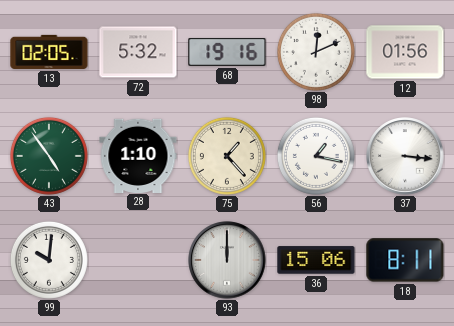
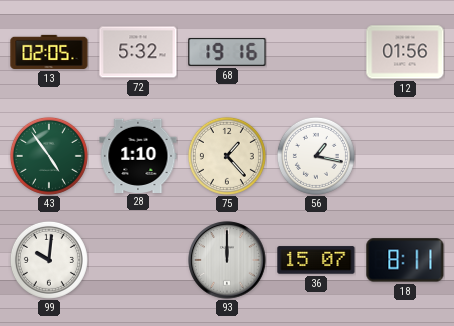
98: 12:11 -> none
37: 3:16 -> none
36: 15:06 -> 15:07
